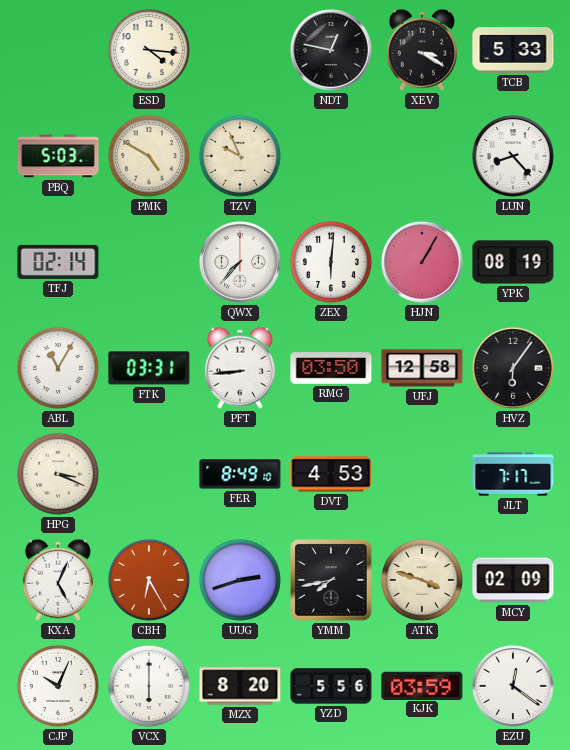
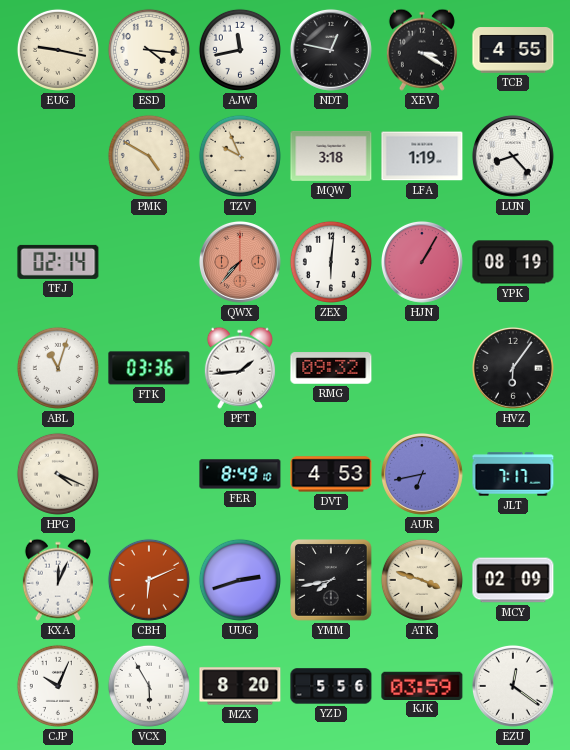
EUG: none -> 9:17
AJW: none -> 11:43
TCB: 5:33 -> 4:55
PBQ: 5:03 -> none
MQW: none -> 3:18
LFA: none -> 1:19
QWX dial: white -> salmon
ABL: 11:05 -> 11:03
FTK: 03:31 -> 03:36
PFT: 8:44 -> 1:44
RMG: 03:50 -> 09:32
UFJ: 12:58 -> none
HPG: 3:19 -> 4:19
AUR: none -> 6:43
KXA: 5:04 -> 12:04
CBH: 6:25 -> 6:11
VCX: 6:00 -> 5:55
